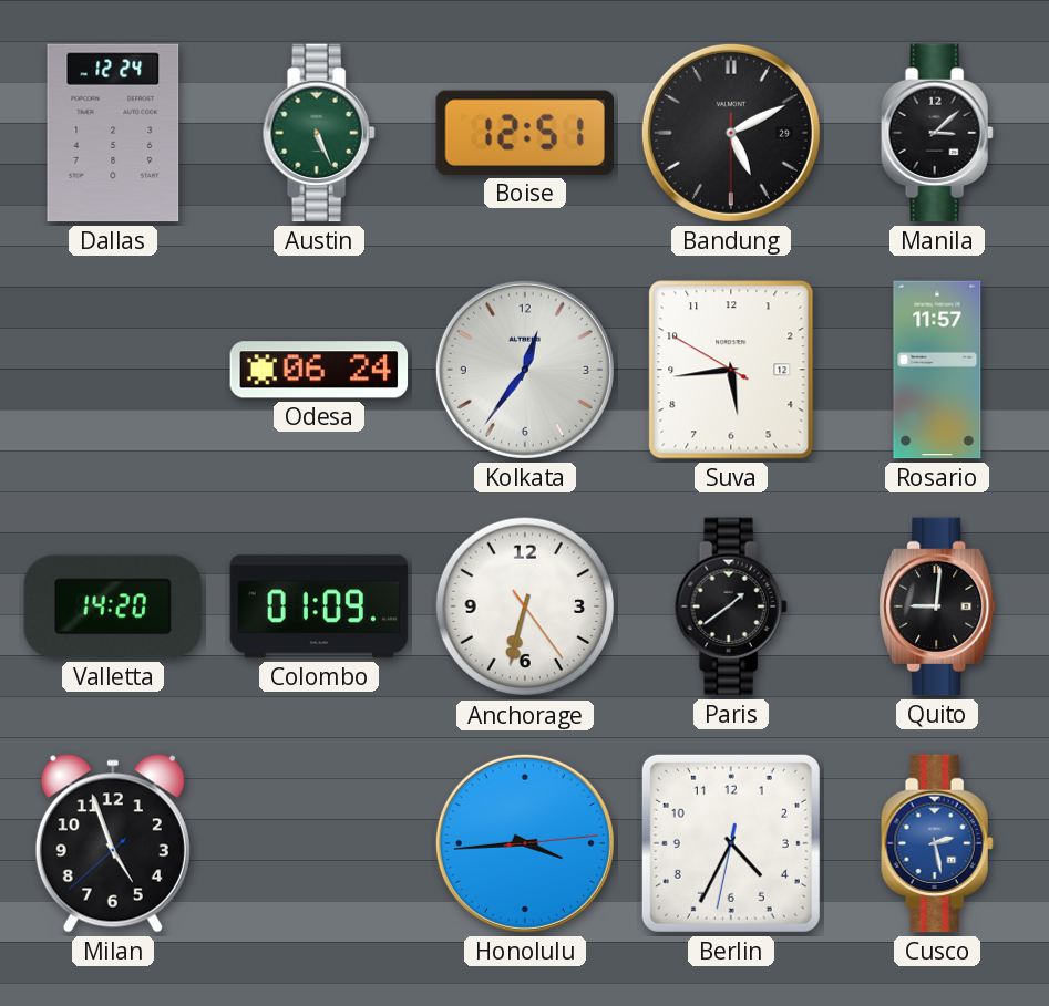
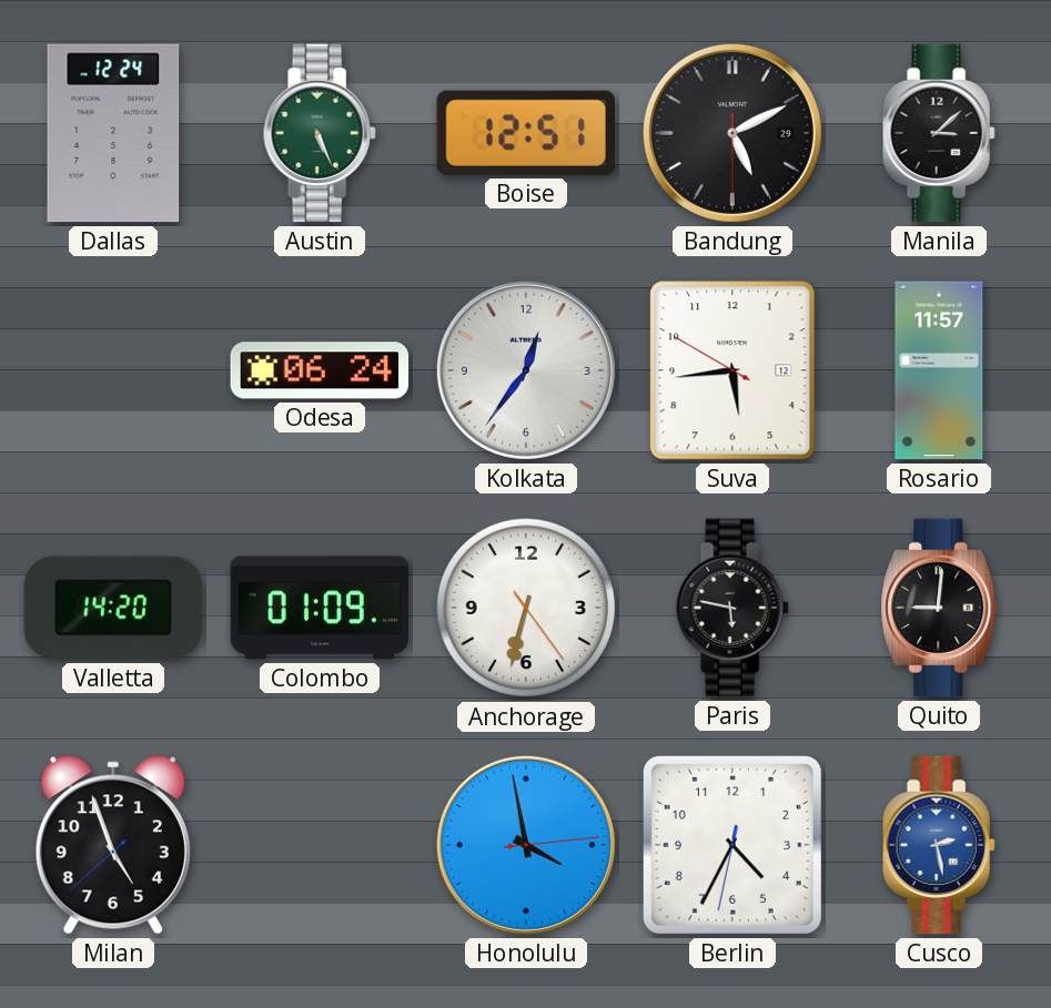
Paris: 1:39 -> 5:47
Honolulu: 3:44 -> 3:58
